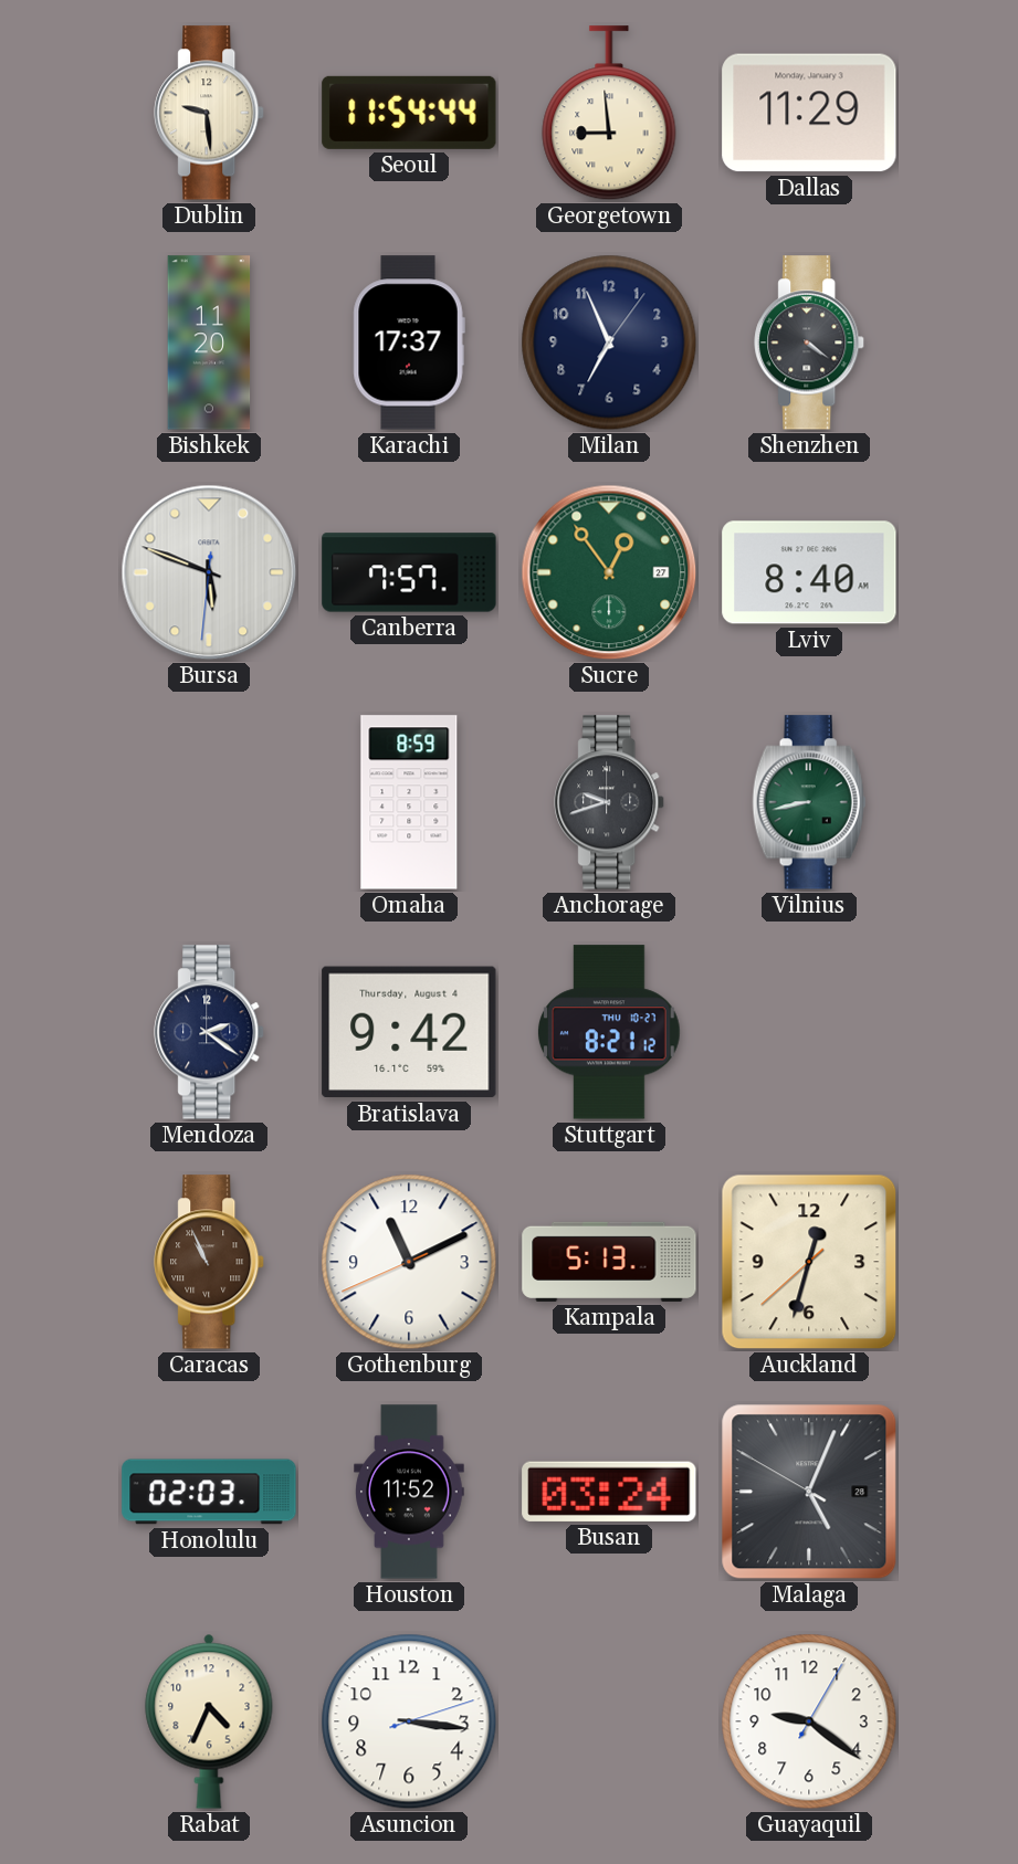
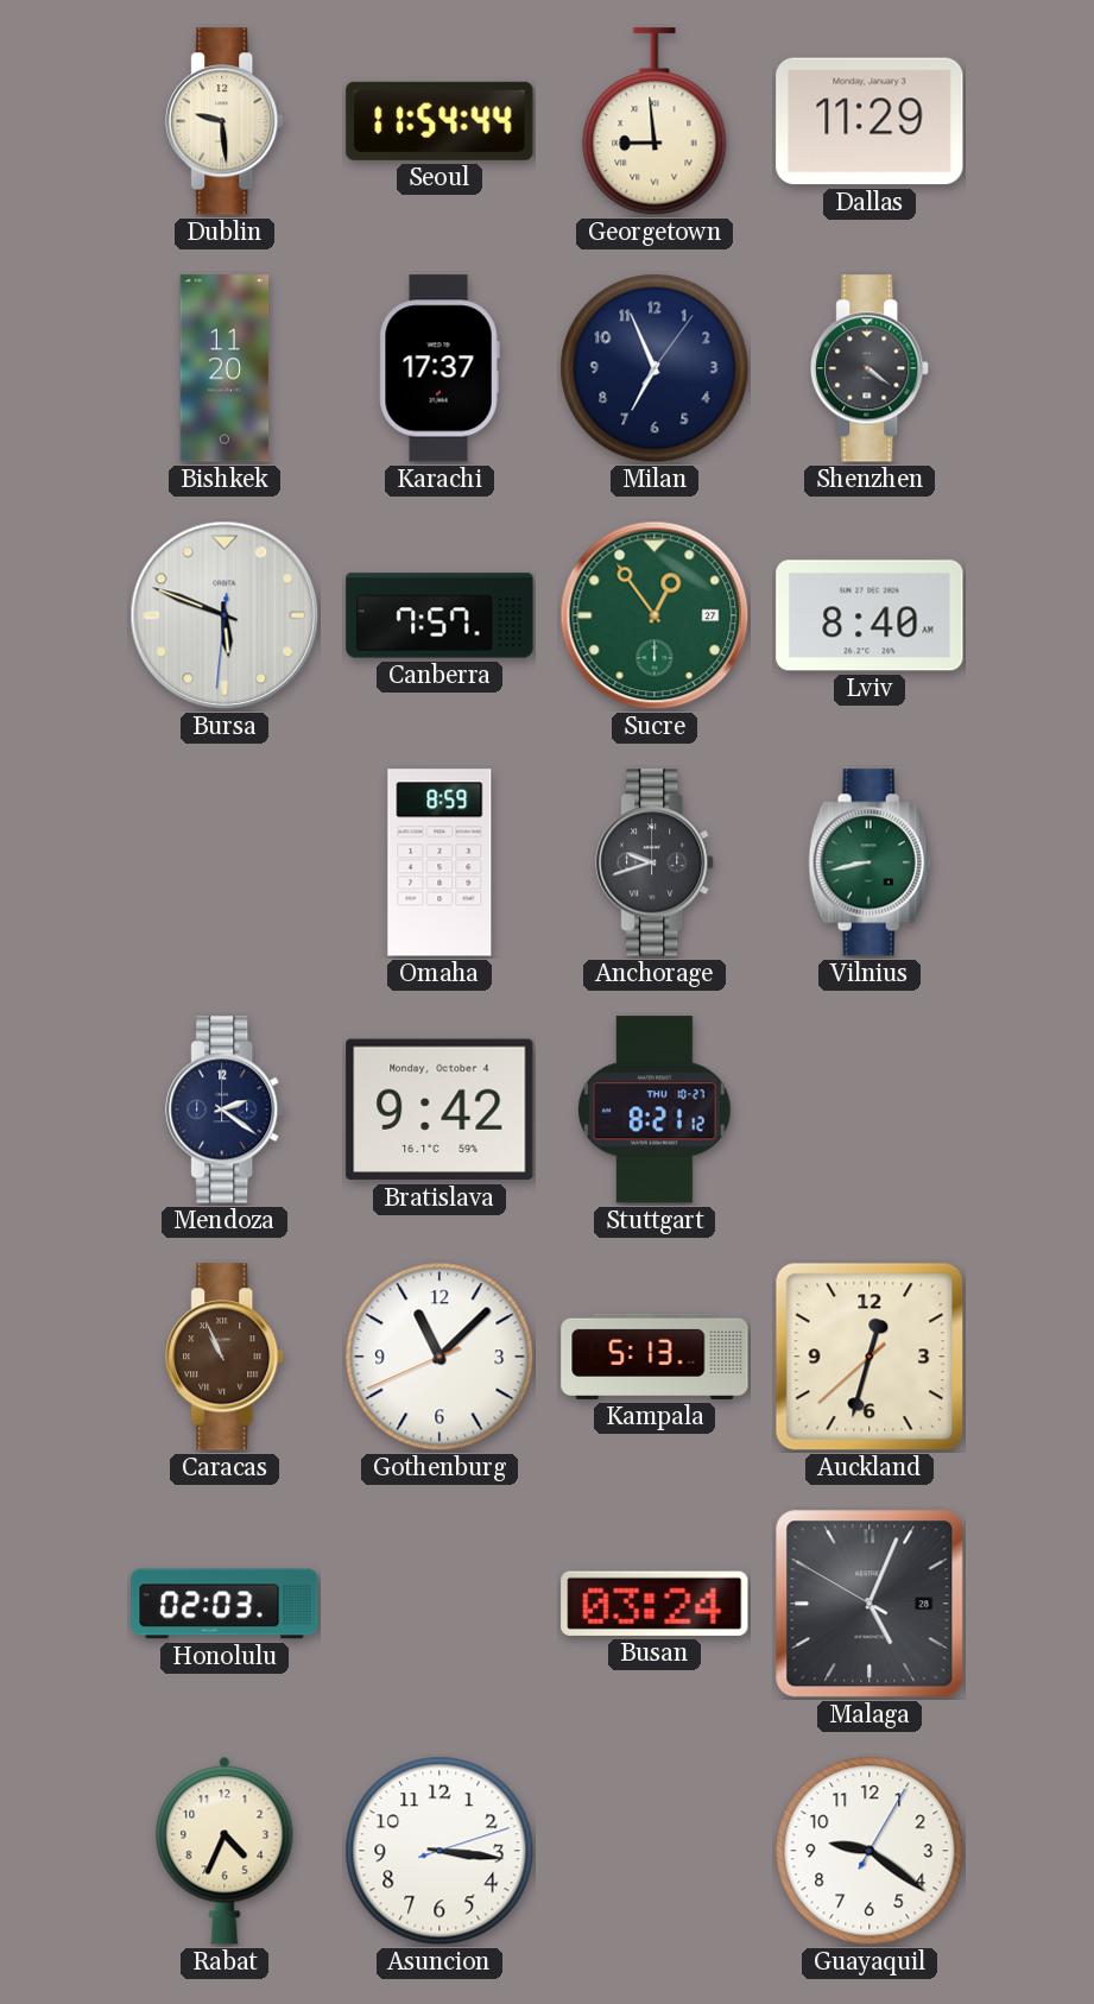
Bratislava date: Thursday, August 4 -> Monday, October 4
Gothenburg: 11:10 -> 11:07
Houston: 11:52 -> none
